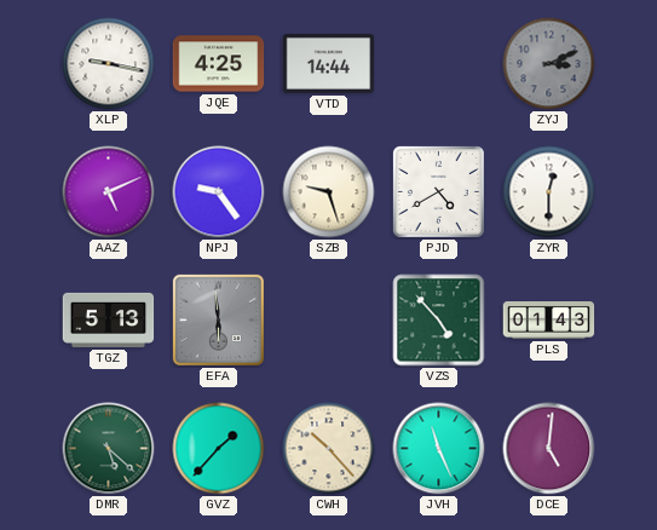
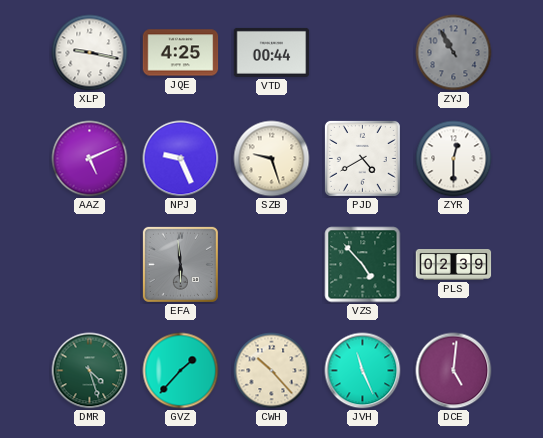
VTD: 14:44 -> 00:44
ZYJ: 3:11 -> 10:55
NPJ: 9:24 -> 9:26
TGZ: 5:13 -> none
PLS: 01:43 -> 02:39
DMR: 5:22 -> 4:27
